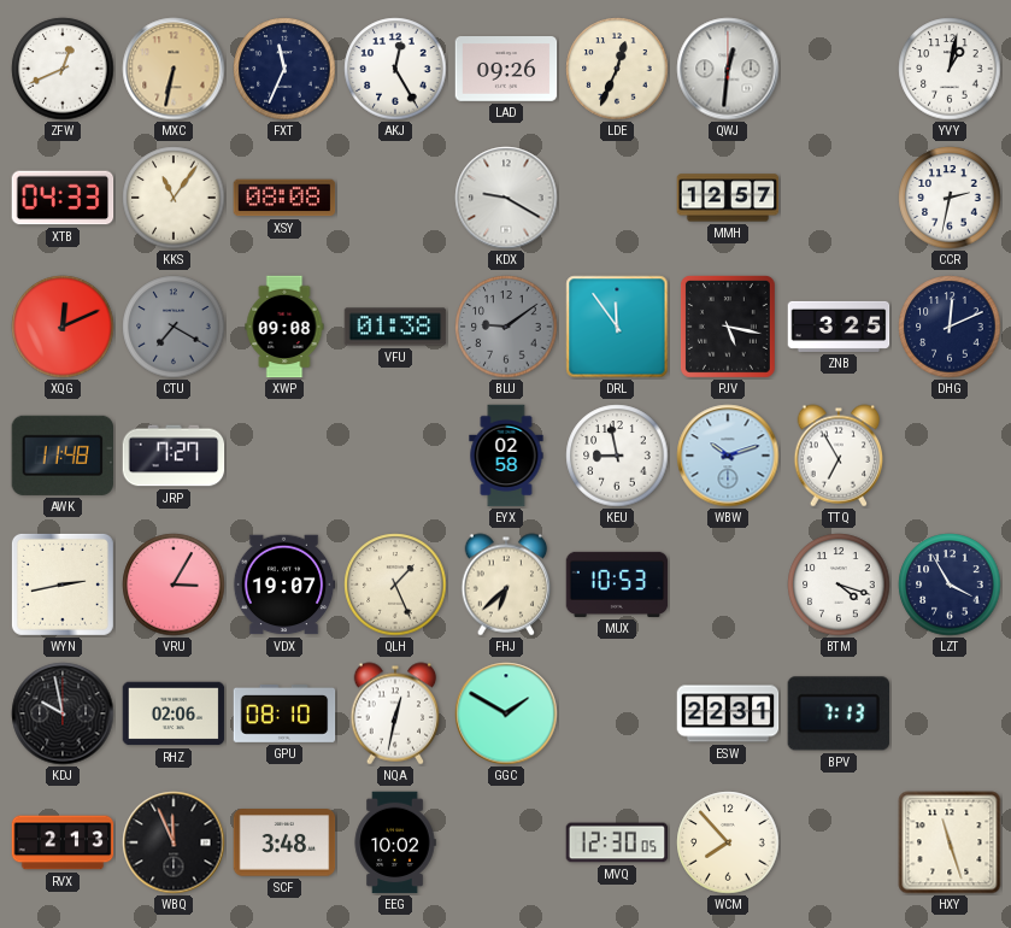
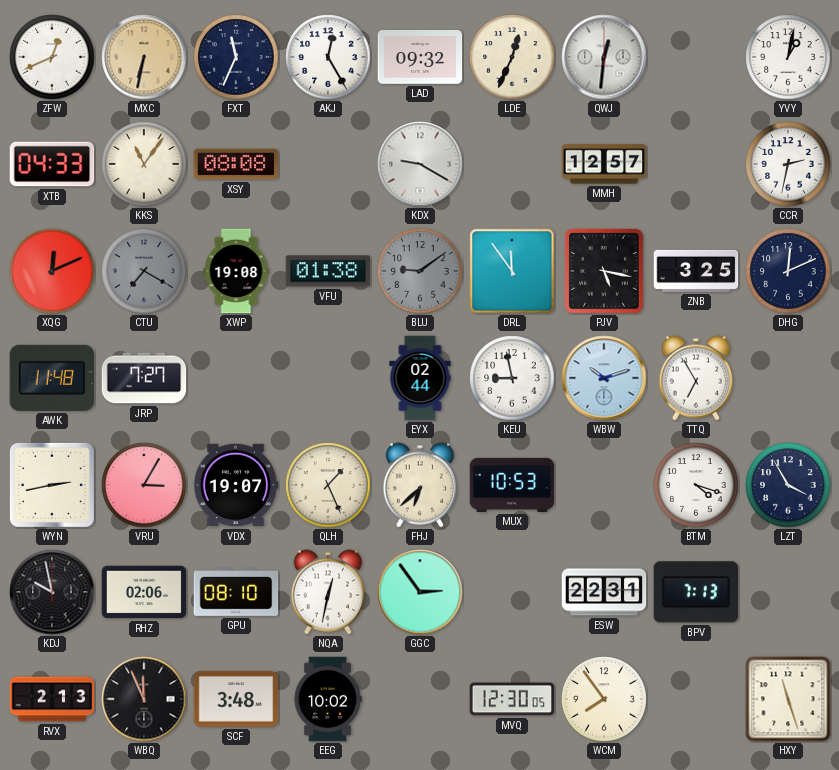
LAD: 09:26 -> 09:32
XWP: 09:08 -> 19:08
EYX: 02:58 -> 02:44
GGC: 1:50 -> 2:54
WCM: 7:53 -> 7:54
